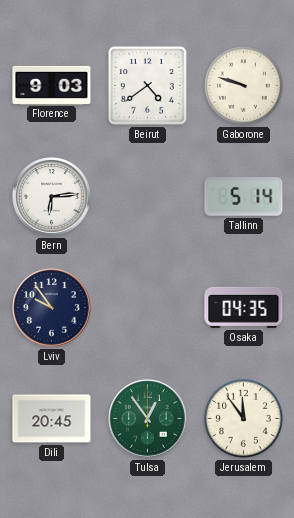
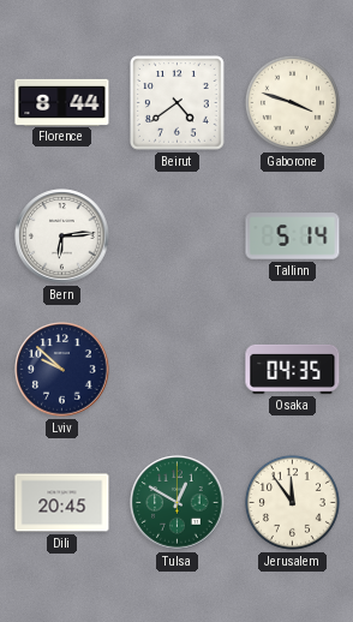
Florence: 9:03 -> 8:44
Gaborone: 9:48 -> 3:48
Lviv: 9:54 -> 9:52
Tulsa: 12:54 -> 12:50
